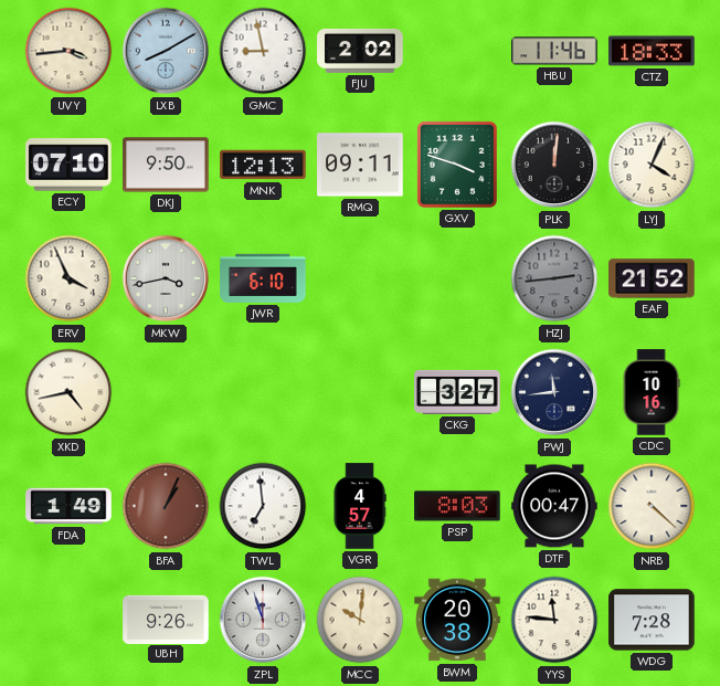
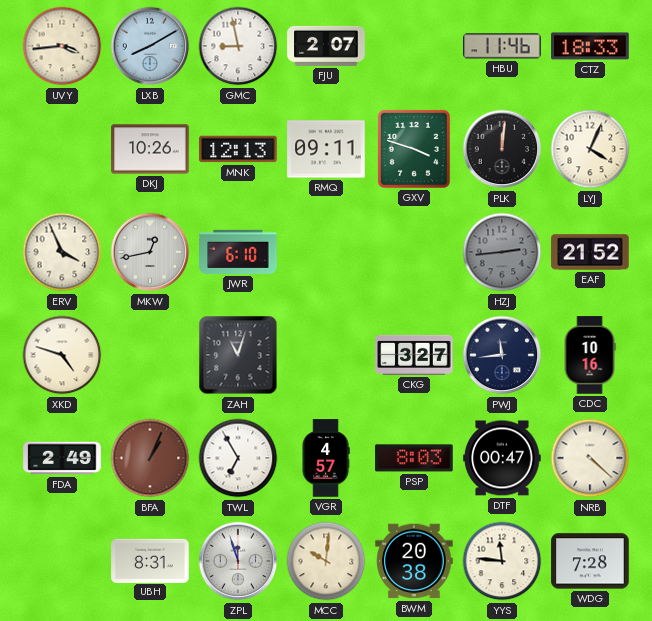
FJU: 2:02 -> 2:07
ECY: 07:10 -> none
DKJ: 9:50 -> 10:26
MKW: 3:43 -> 12:43
XKD: 4:43 -> 4:48
ZAH: none -> 11:03
FDA: 1:49 -> 2:49
TWL: 6:59 -> 6:55
UBH: 9:26 -> 8:31
